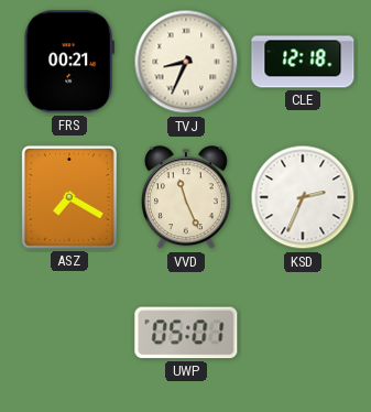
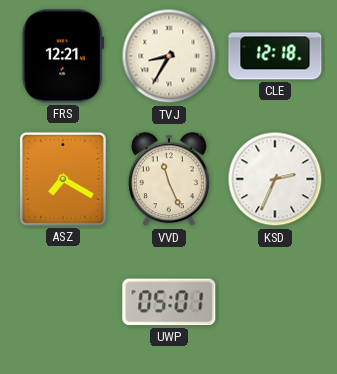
FRS: 00:21 -> 12:21
TVJ: 8:34 -> 8:35
